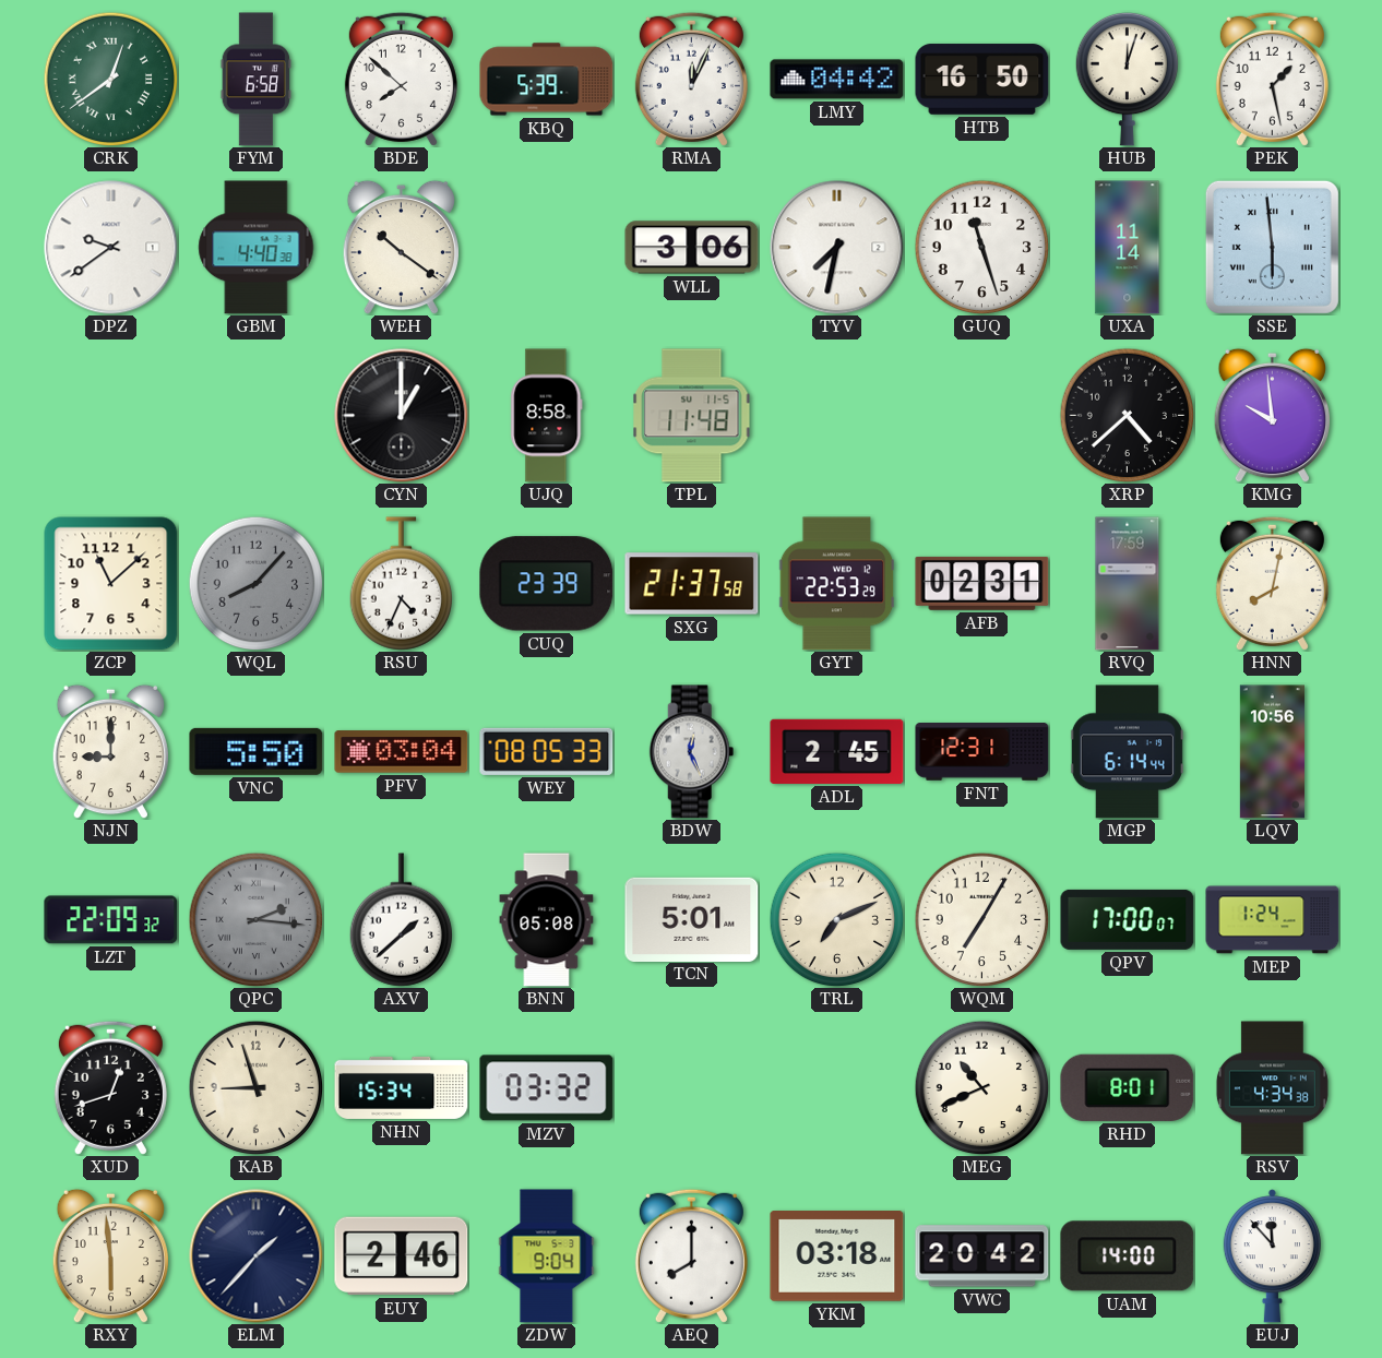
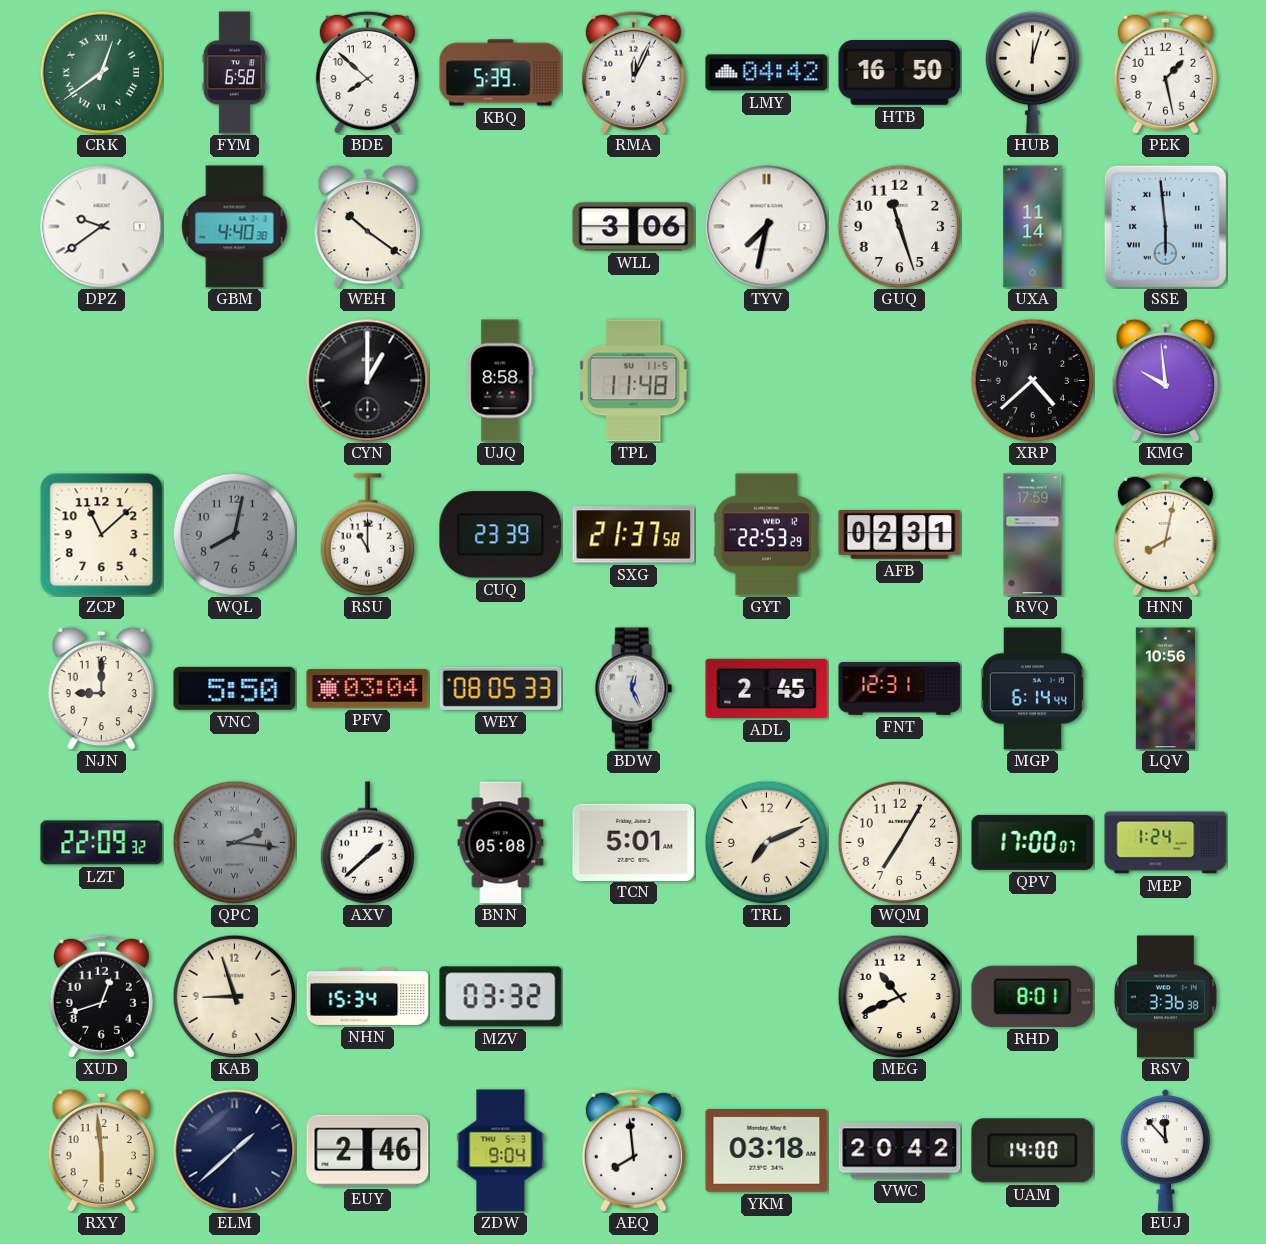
WQL: 8:07 -> 8:02
RSU: 4:34 -> 11:00
RSV: 4:34 -> 3:36
ELM: 1:37 -> 1:38
AEQ: 8:00 -> 7:59
